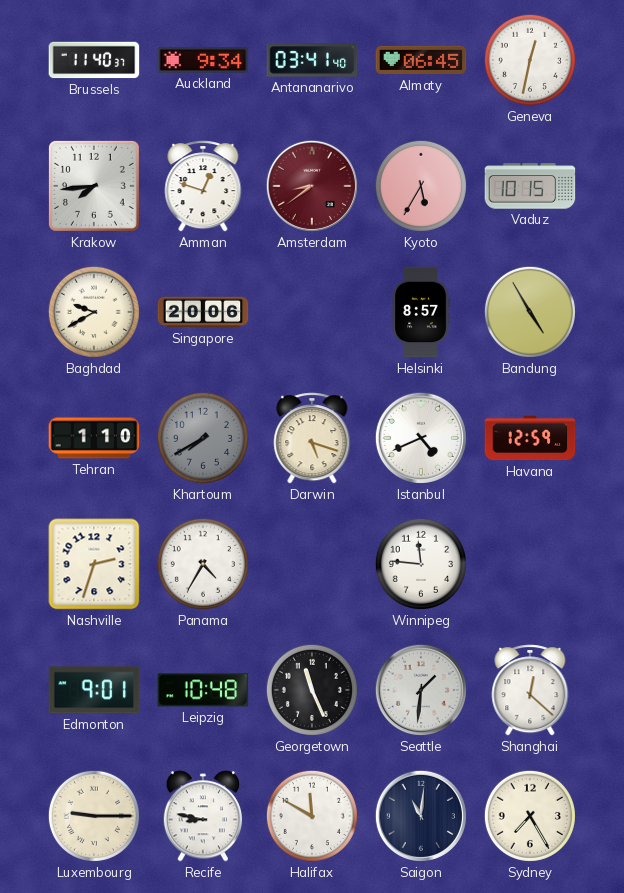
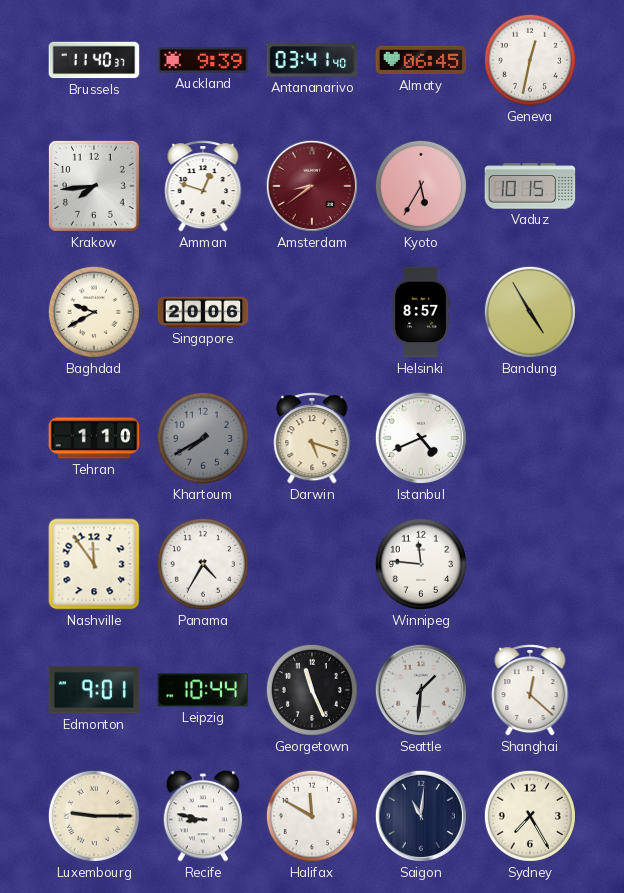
Auckland: 9:34 -> 9:39
Havana: 12:59 -> none
Nashville: 2:33 -> 11:54
Leipzig: 10:48 -> 10:44
